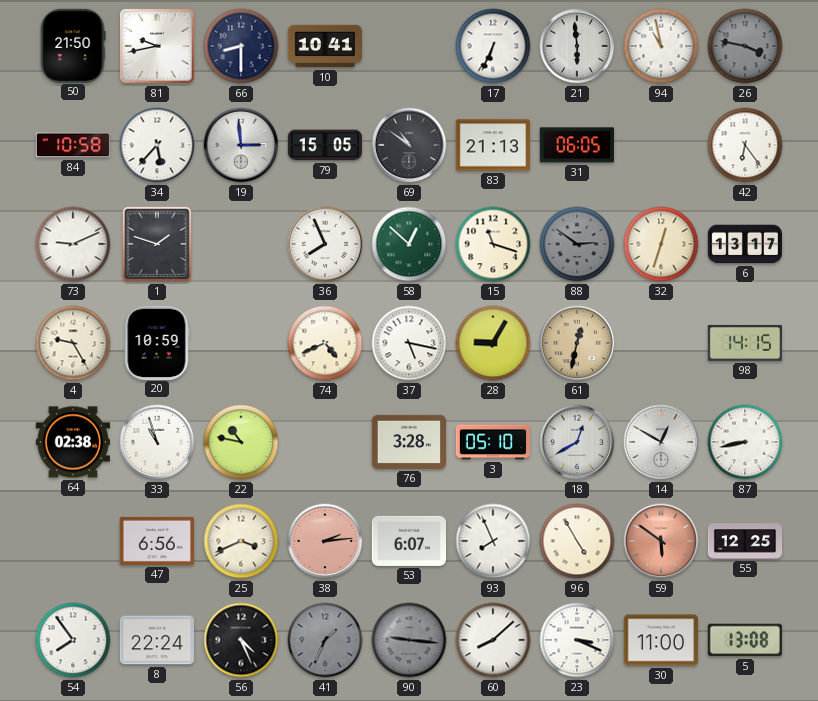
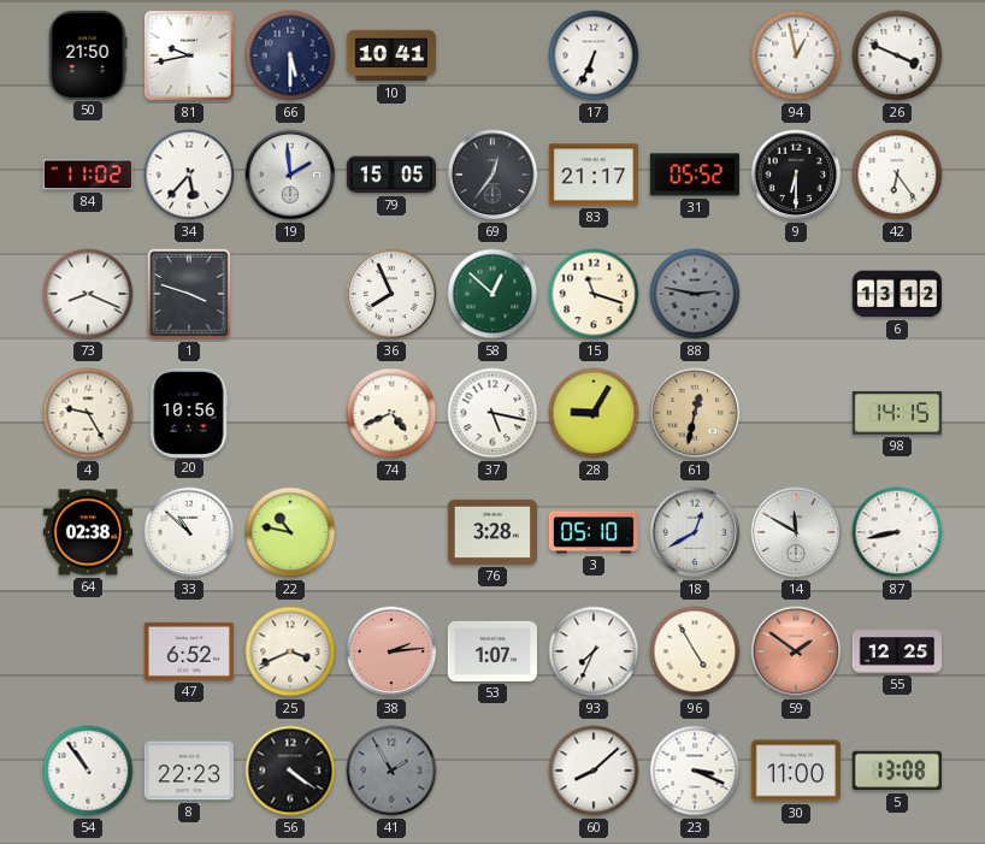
66: 8:30 -> 5:30
21: 5:59 -> none
94: 10:58 -> 12:58
26: 3:47 -> 3:49
26 dial: grey -> white
84: 10:58 -> 11:02
19: 2:59 -> 1:59
69: 10:51 -> 12:36
83: 21:13 -> 21:17
31: 06:05 -> 05:52
9: none -> 6:30
73: 9:11 -> 8:19
1: 1:48 -> 3:48
88: 2:51 -> 2:47
32: 12:33 -> none
6: 13:17 -> 13:12
20: 10:59 -> 10:56
33: 10:57 -> 10:52
14: 12:50 -> 11:50
47: 6:56 -> 6:52
53: 6:07 -> 1:07
93: 7:56 -> 7:34
59: 5:51 -> 1:51
54: 7:54 -> 10:54
8: 22:24 -> 22:23
56: 4:26 -> 4:21
41: 1:34 -> 1:55
90: 9:16 -> none
